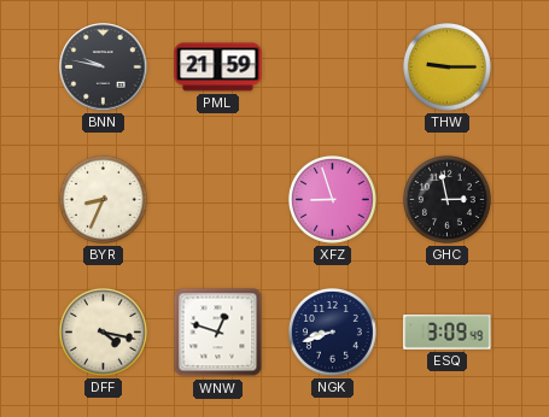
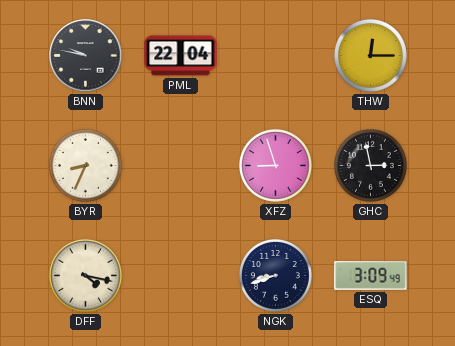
PML: 21:59 -> 22:04
THW: 9:15 -> 12:15
WNW: 12:48 -> none
